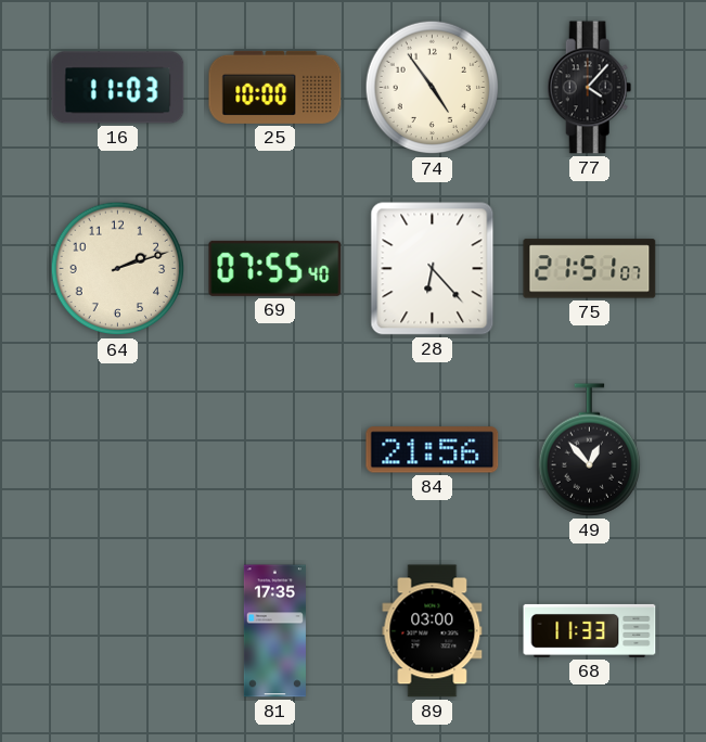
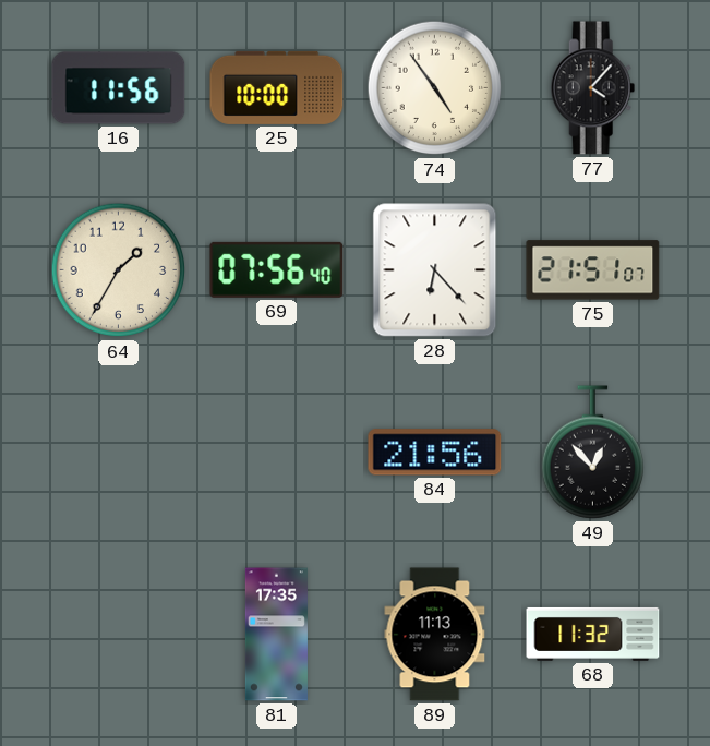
16: 11:03 -> 11:56
64: 2:12 -> 1:35
69: 07:55 -> 07:56
89: 03:00 -> 11:13
68: 11:33 -> 11:32
